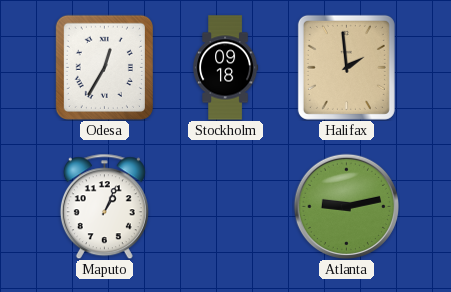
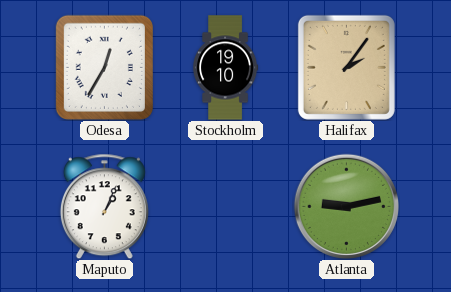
Stockholm: 09:18 -> 19:10
Halifax: 1:59 -> 2:06
